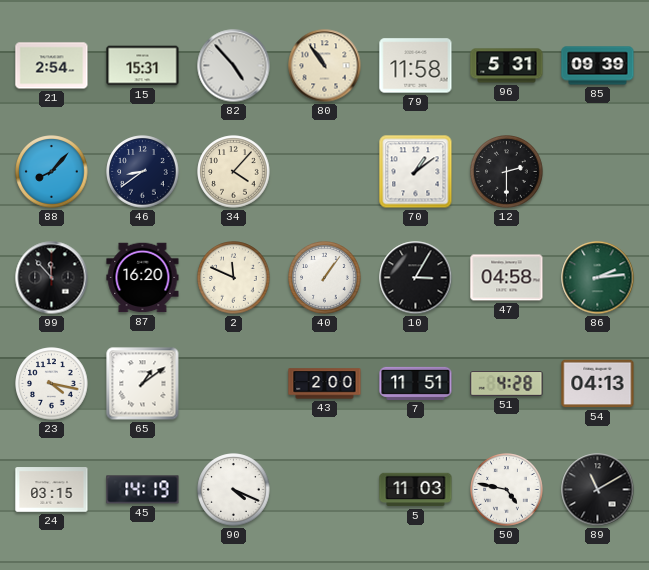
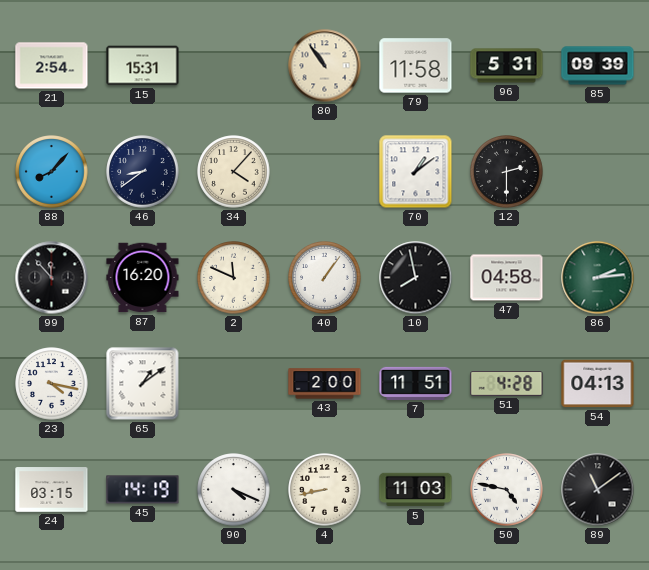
82: 4:53 -> none
10: 3:05 -> 7:58
4: none -> 8:43
89: 11:10 -> 11:09
